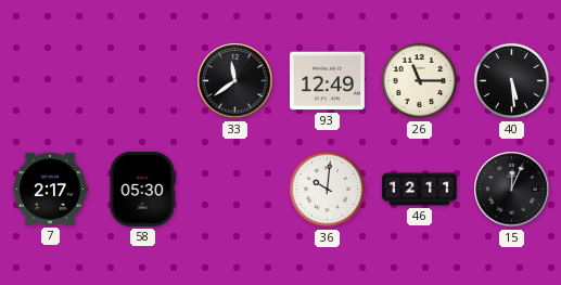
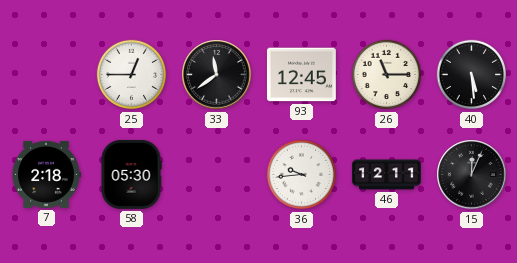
25: none -> 12:45
93: 12:49 -> 12:45
7: 2:17 -> 2:18
36: 10:01 -> 9:44
